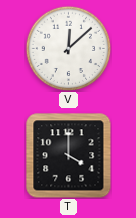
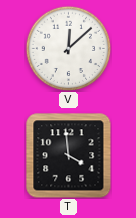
T: 4:00 -> 3:59
